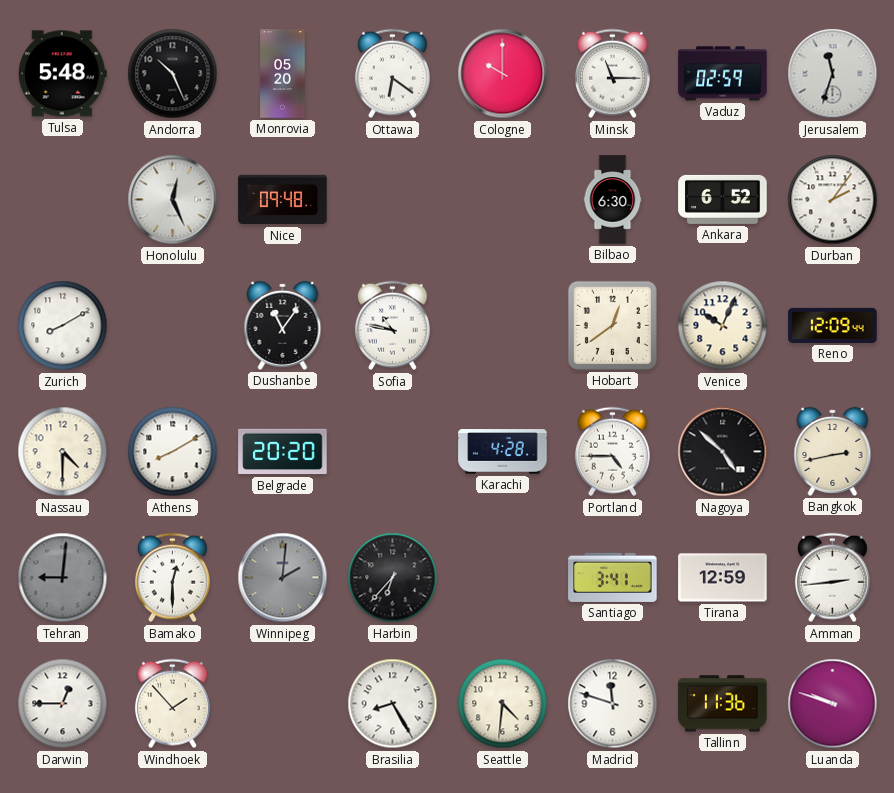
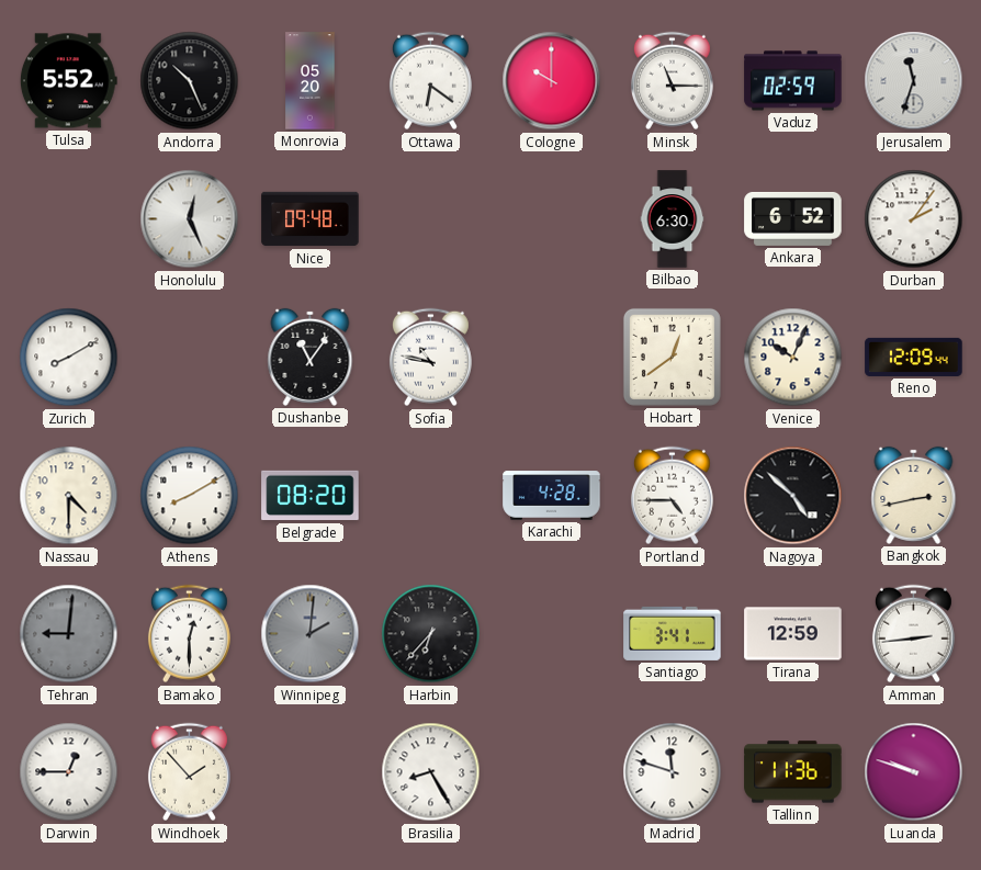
Tulsa: 5:48 -> 5:52
Belgrade: 20:20 -> 08:20
Seattle: 4:31 -> none
